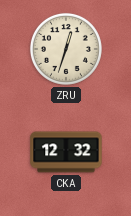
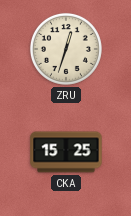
CKA: 12:32 -> 15:25
